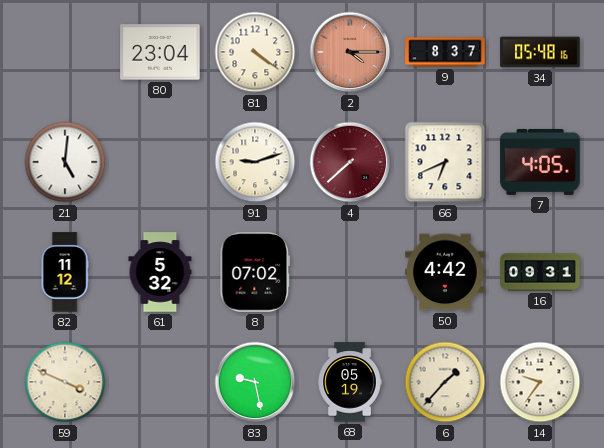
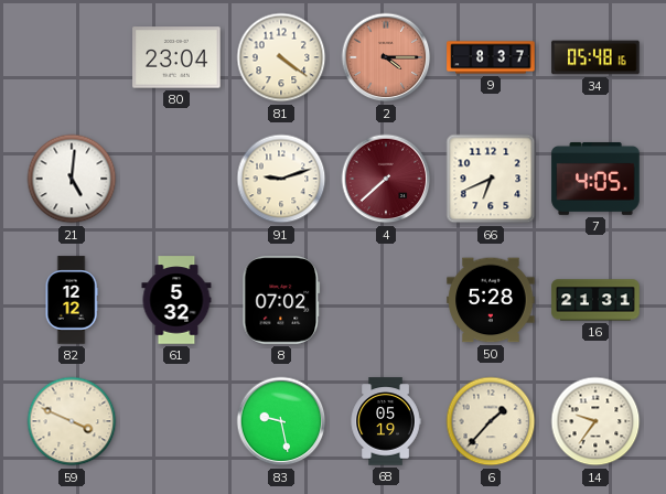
82: 11:12 -> 12:12
50: 4:42 -> 5:28
16: 09:31 -> 21:31
